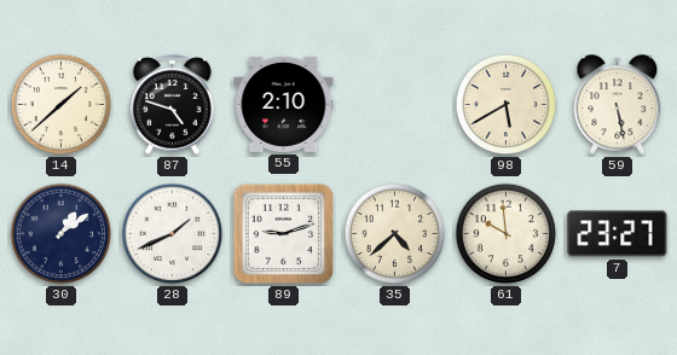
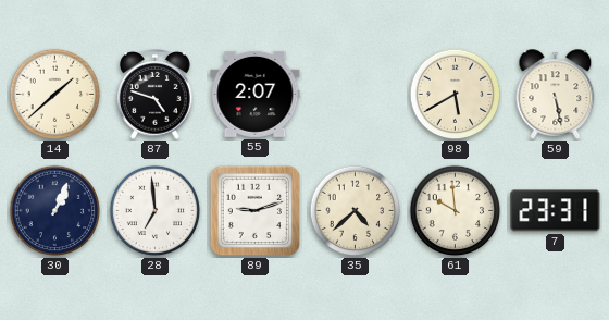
55: 2:10 -> 2:07
30: 1:09 -> 1:04
28: 1:41 -> 6:59
7: 23:27 -> 23:31
